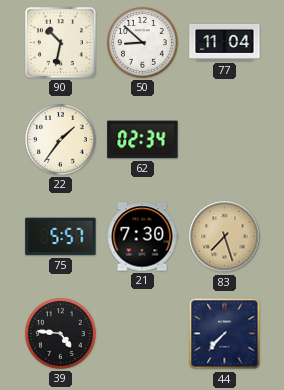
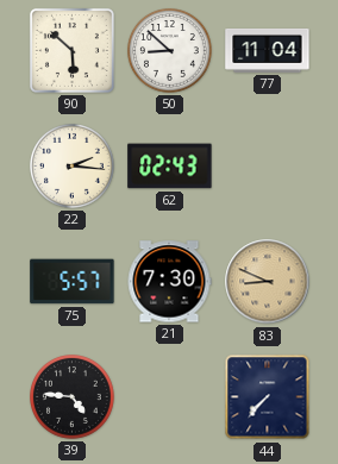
90: 10:32 -> 5:52
22: 1:36 -> 2:16
62: 02:34 -> 02:43
83: 7:27 -> 8:49
